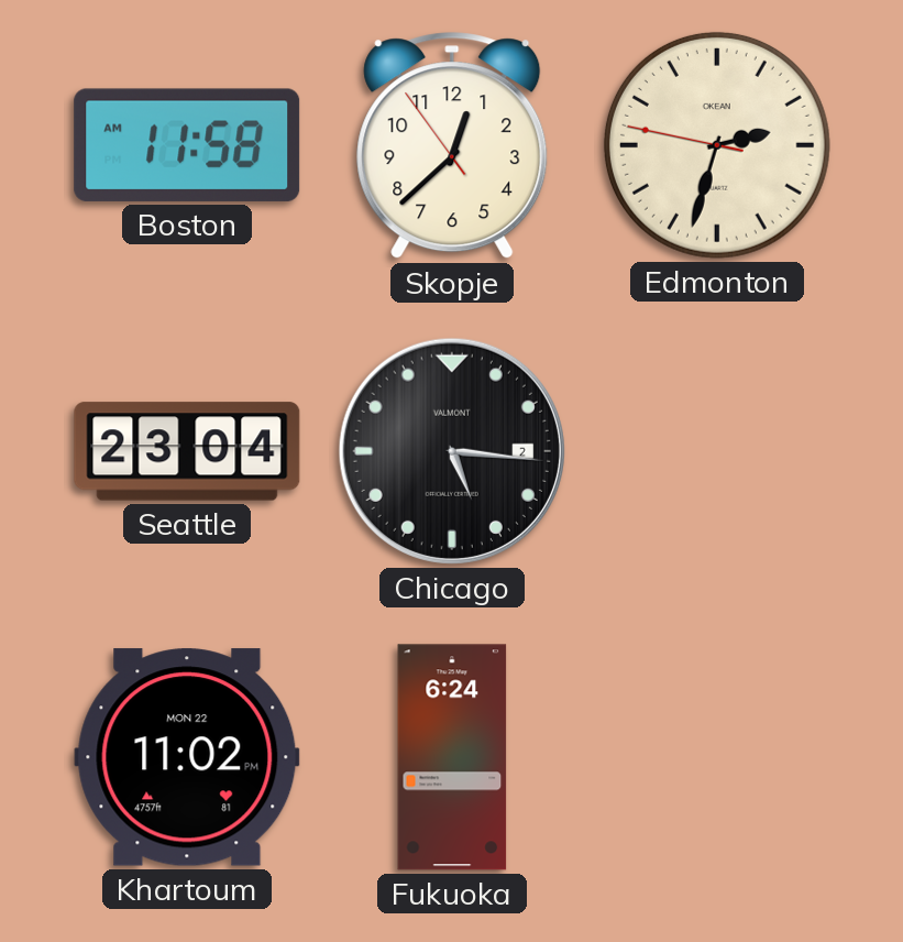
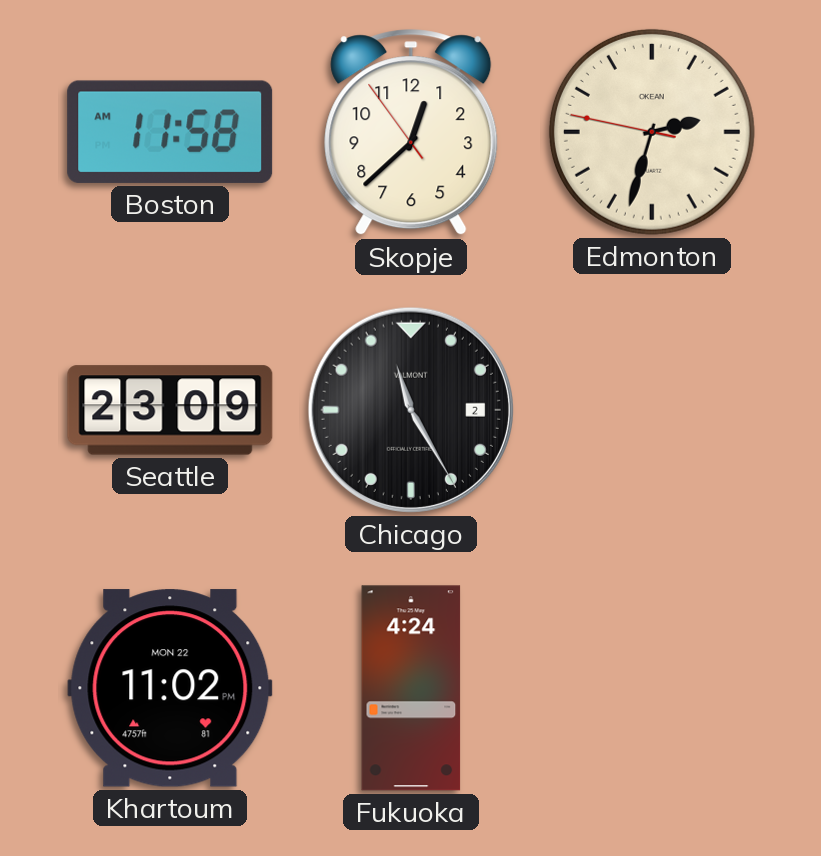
Seattle: 23:04 -> 23:09
Chicago: 5:16 -> 11:25
Fukuoka: 6:24 -> 4:24
